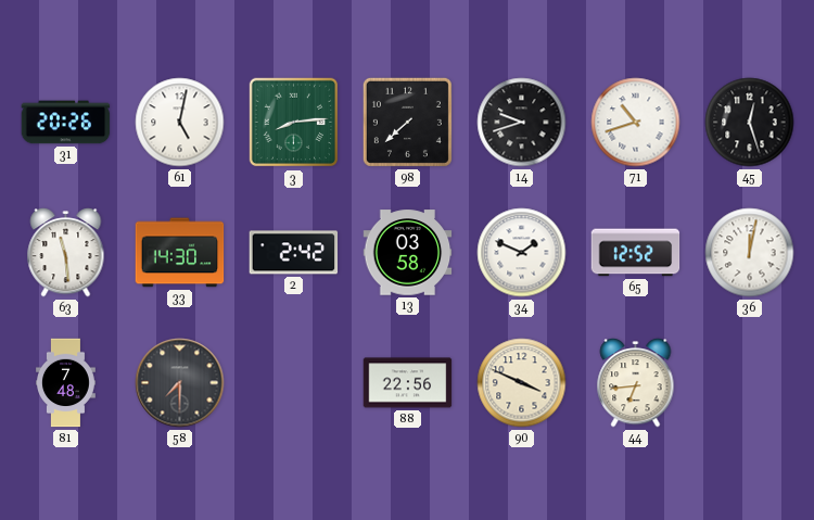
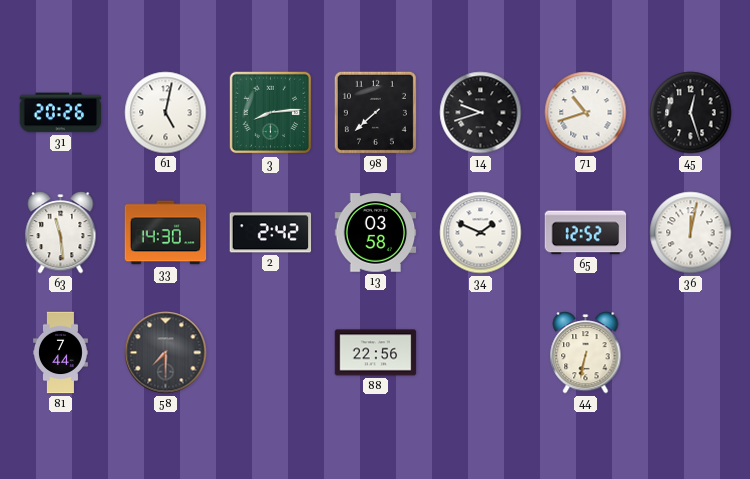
81: 7:48 -> 7:44
90: 3:49 -> none
44: 6:44 -> 6:32
